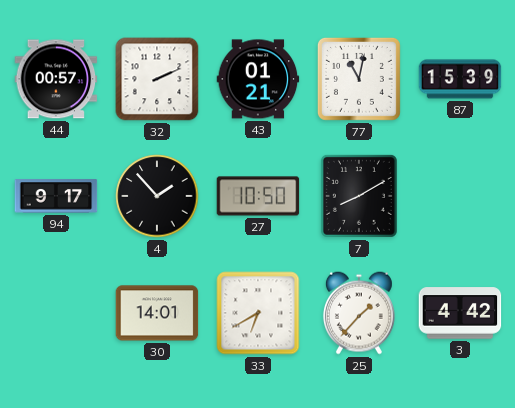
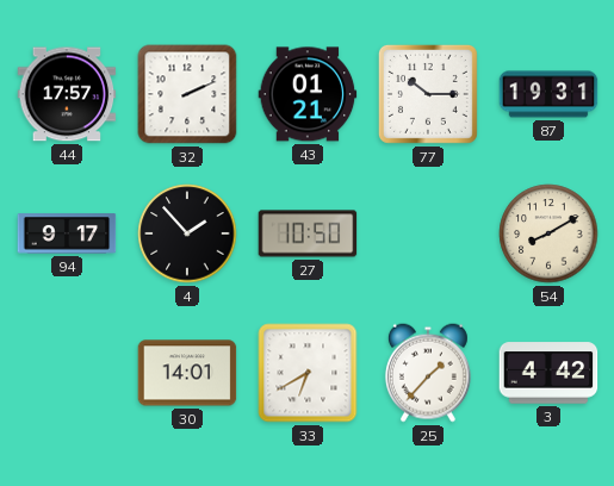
44: 00:57 -> 17:57
77: 11:02 -> 10:15
87: 15:39 -> 19:31
7: 8:10 -> none
54: none -> 8:10
